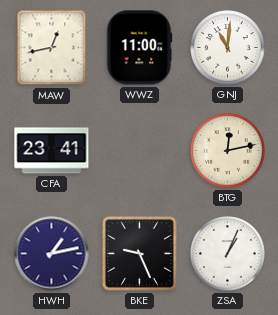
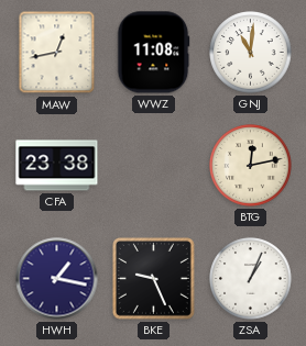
WWZ: 11:00 -> 11:08
CFA: 23:41 -> 23:38
HWH: 1:13 -> 1:17
